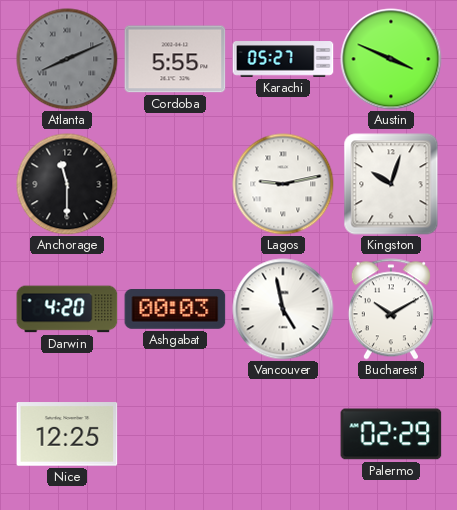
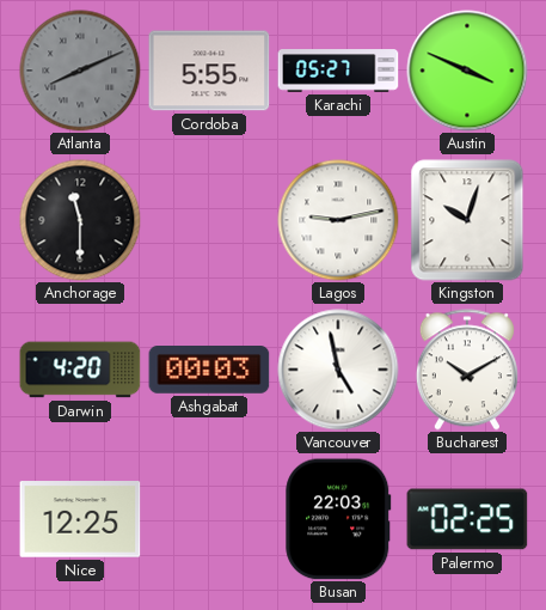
Busan: none -> 22:03
Palermo: 02:29 -> 02:25
